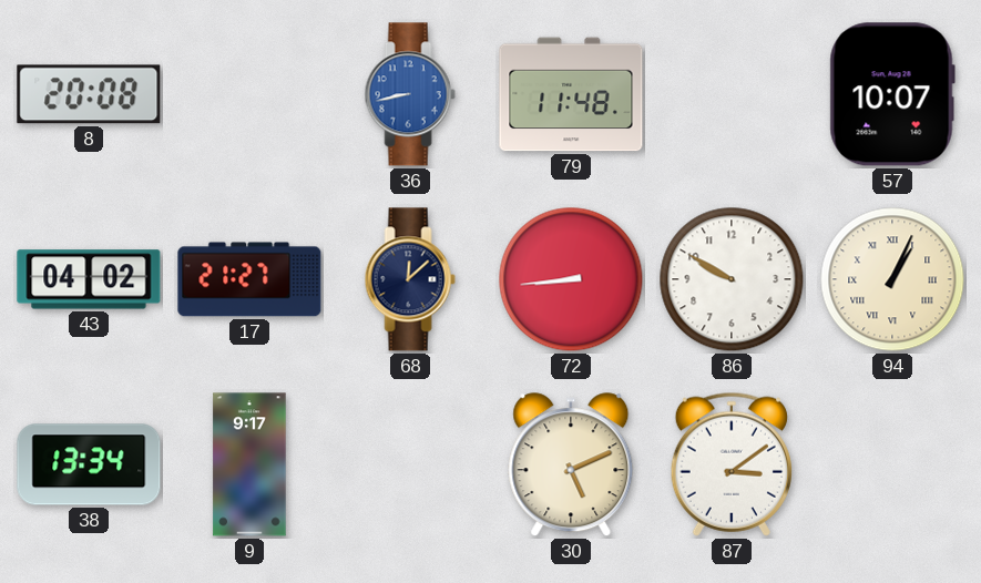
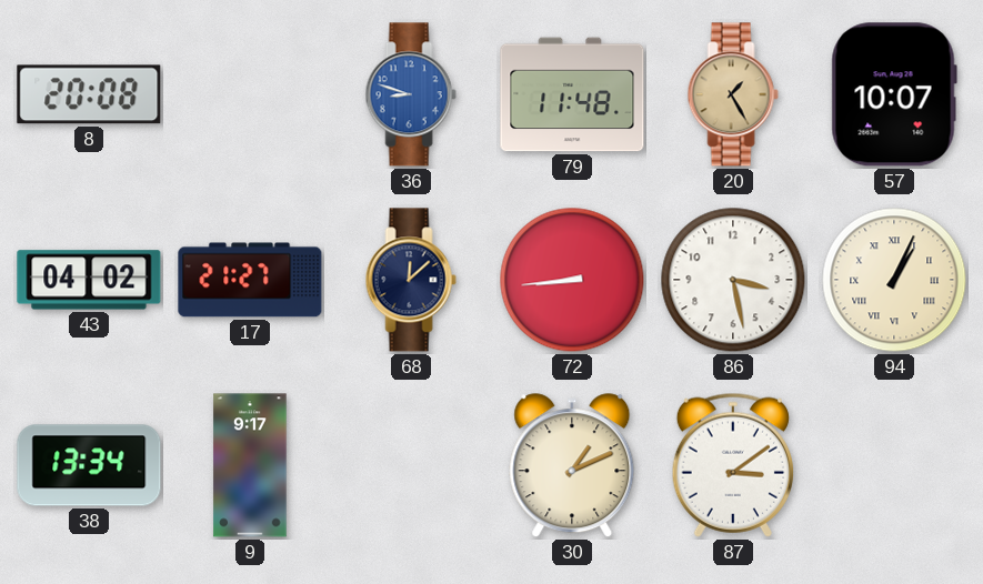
36: 8:43 -> 8:48
20: none -> 1:25
86: 9:50 -> 3:28
30: 5:11 -> 1:11
